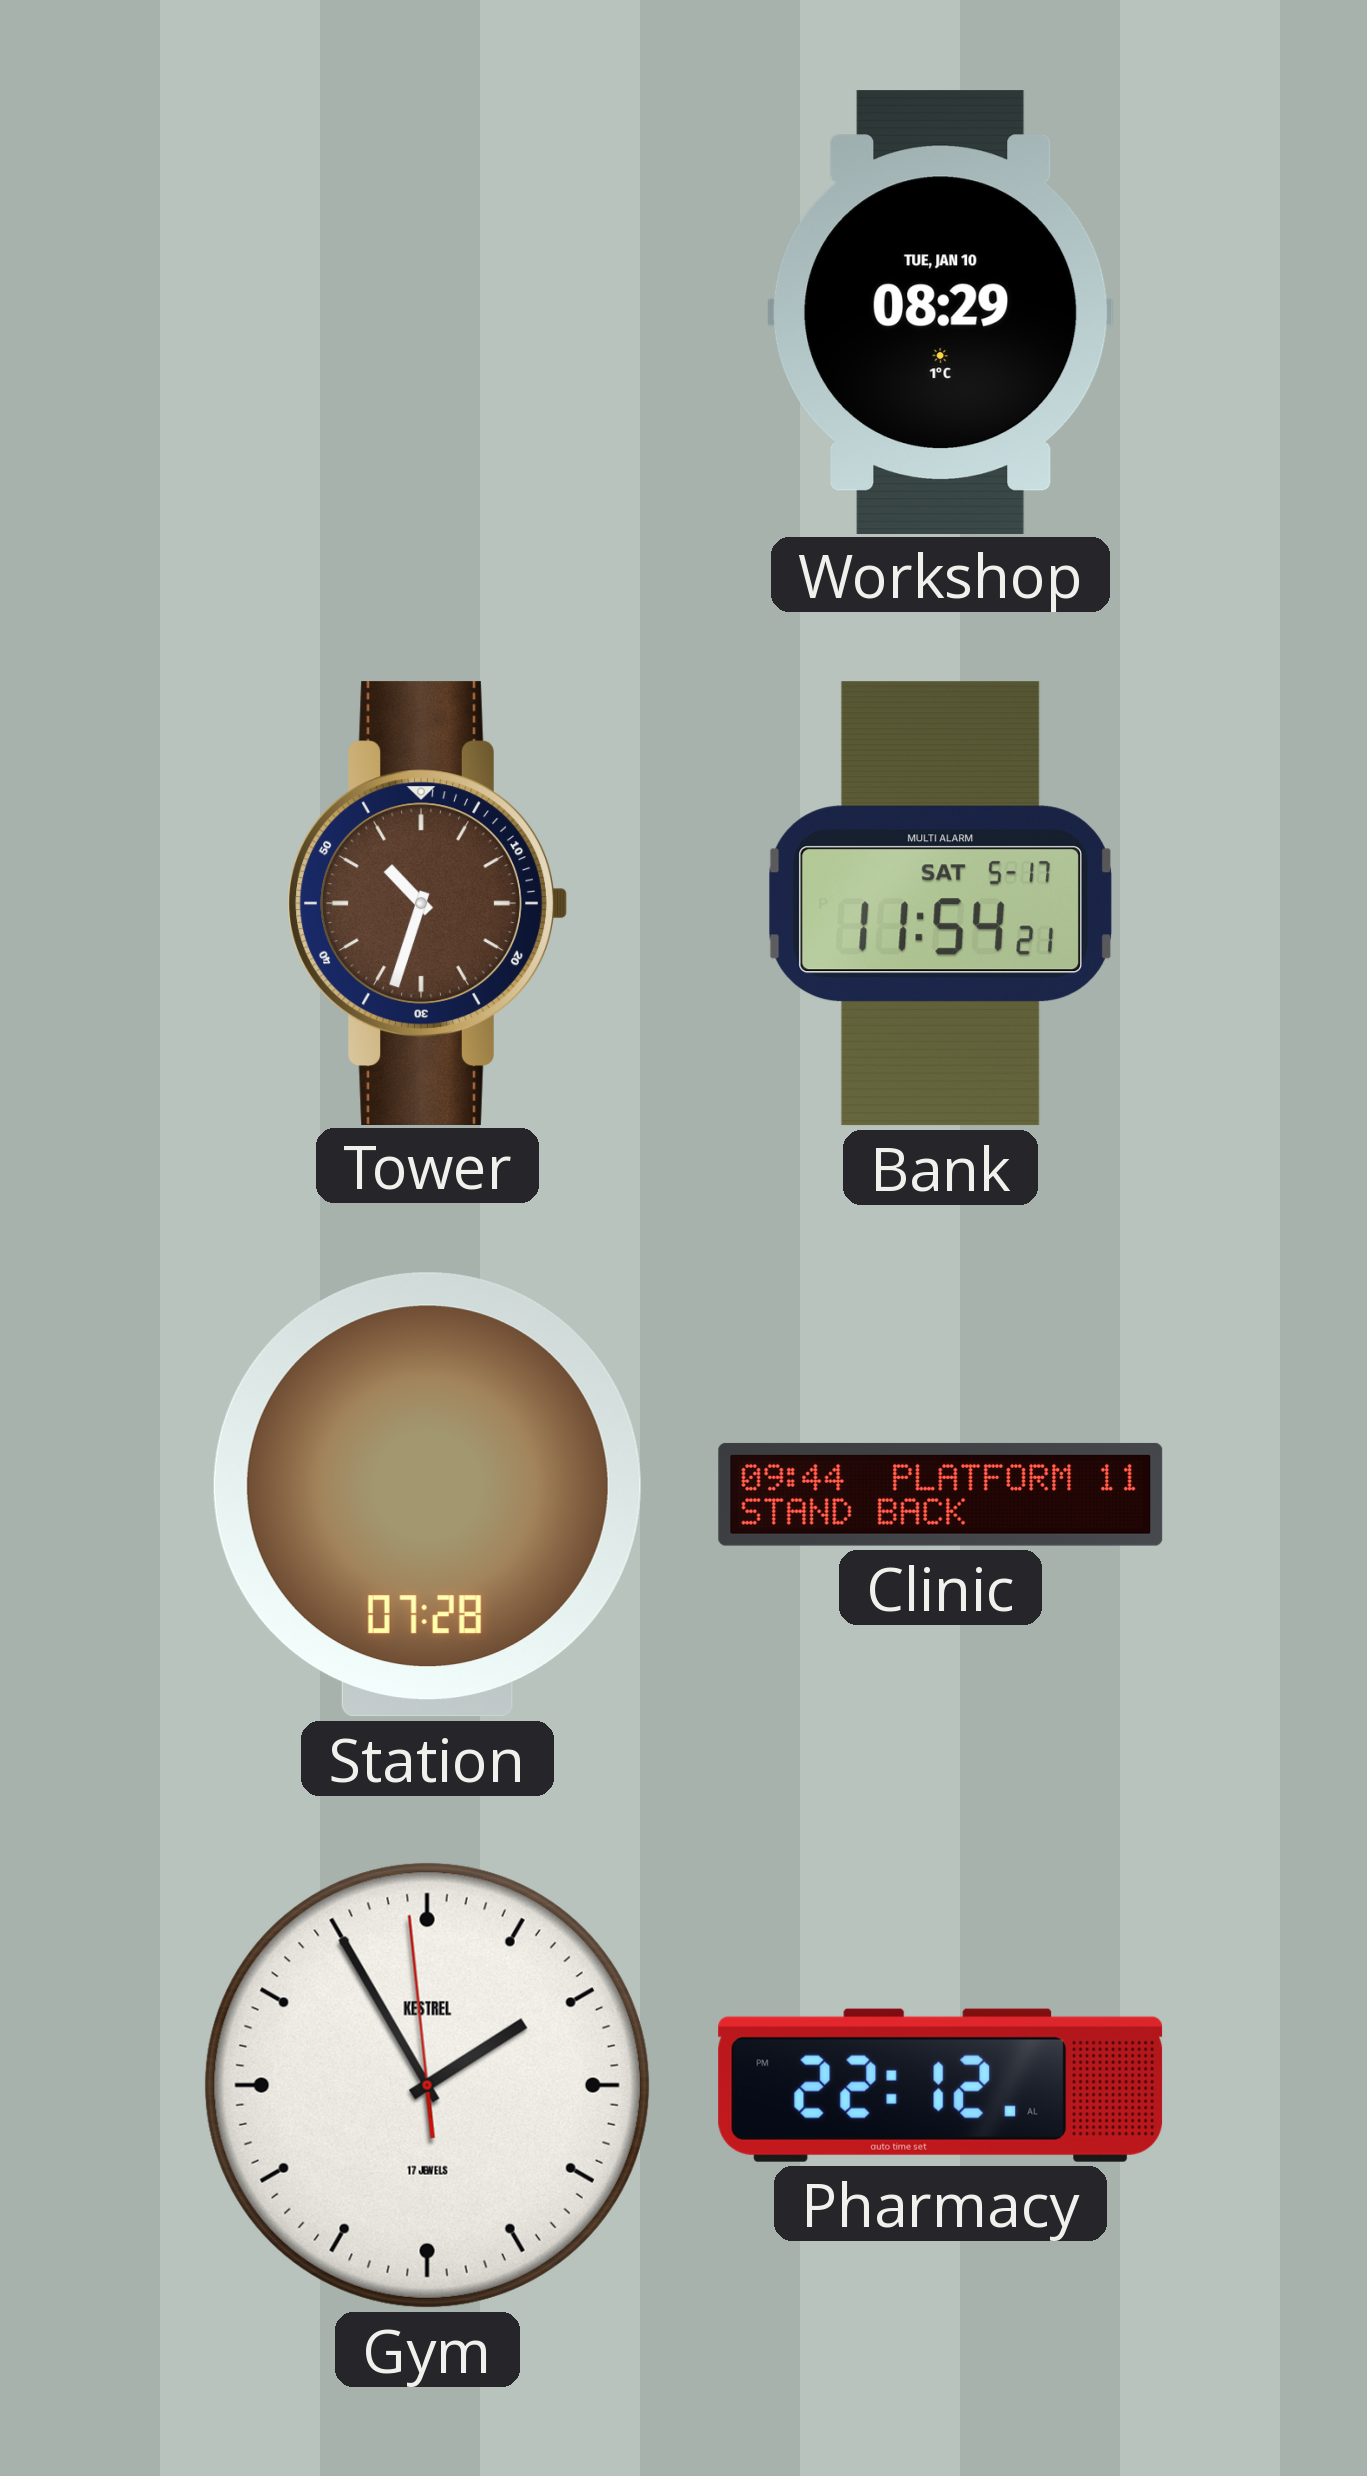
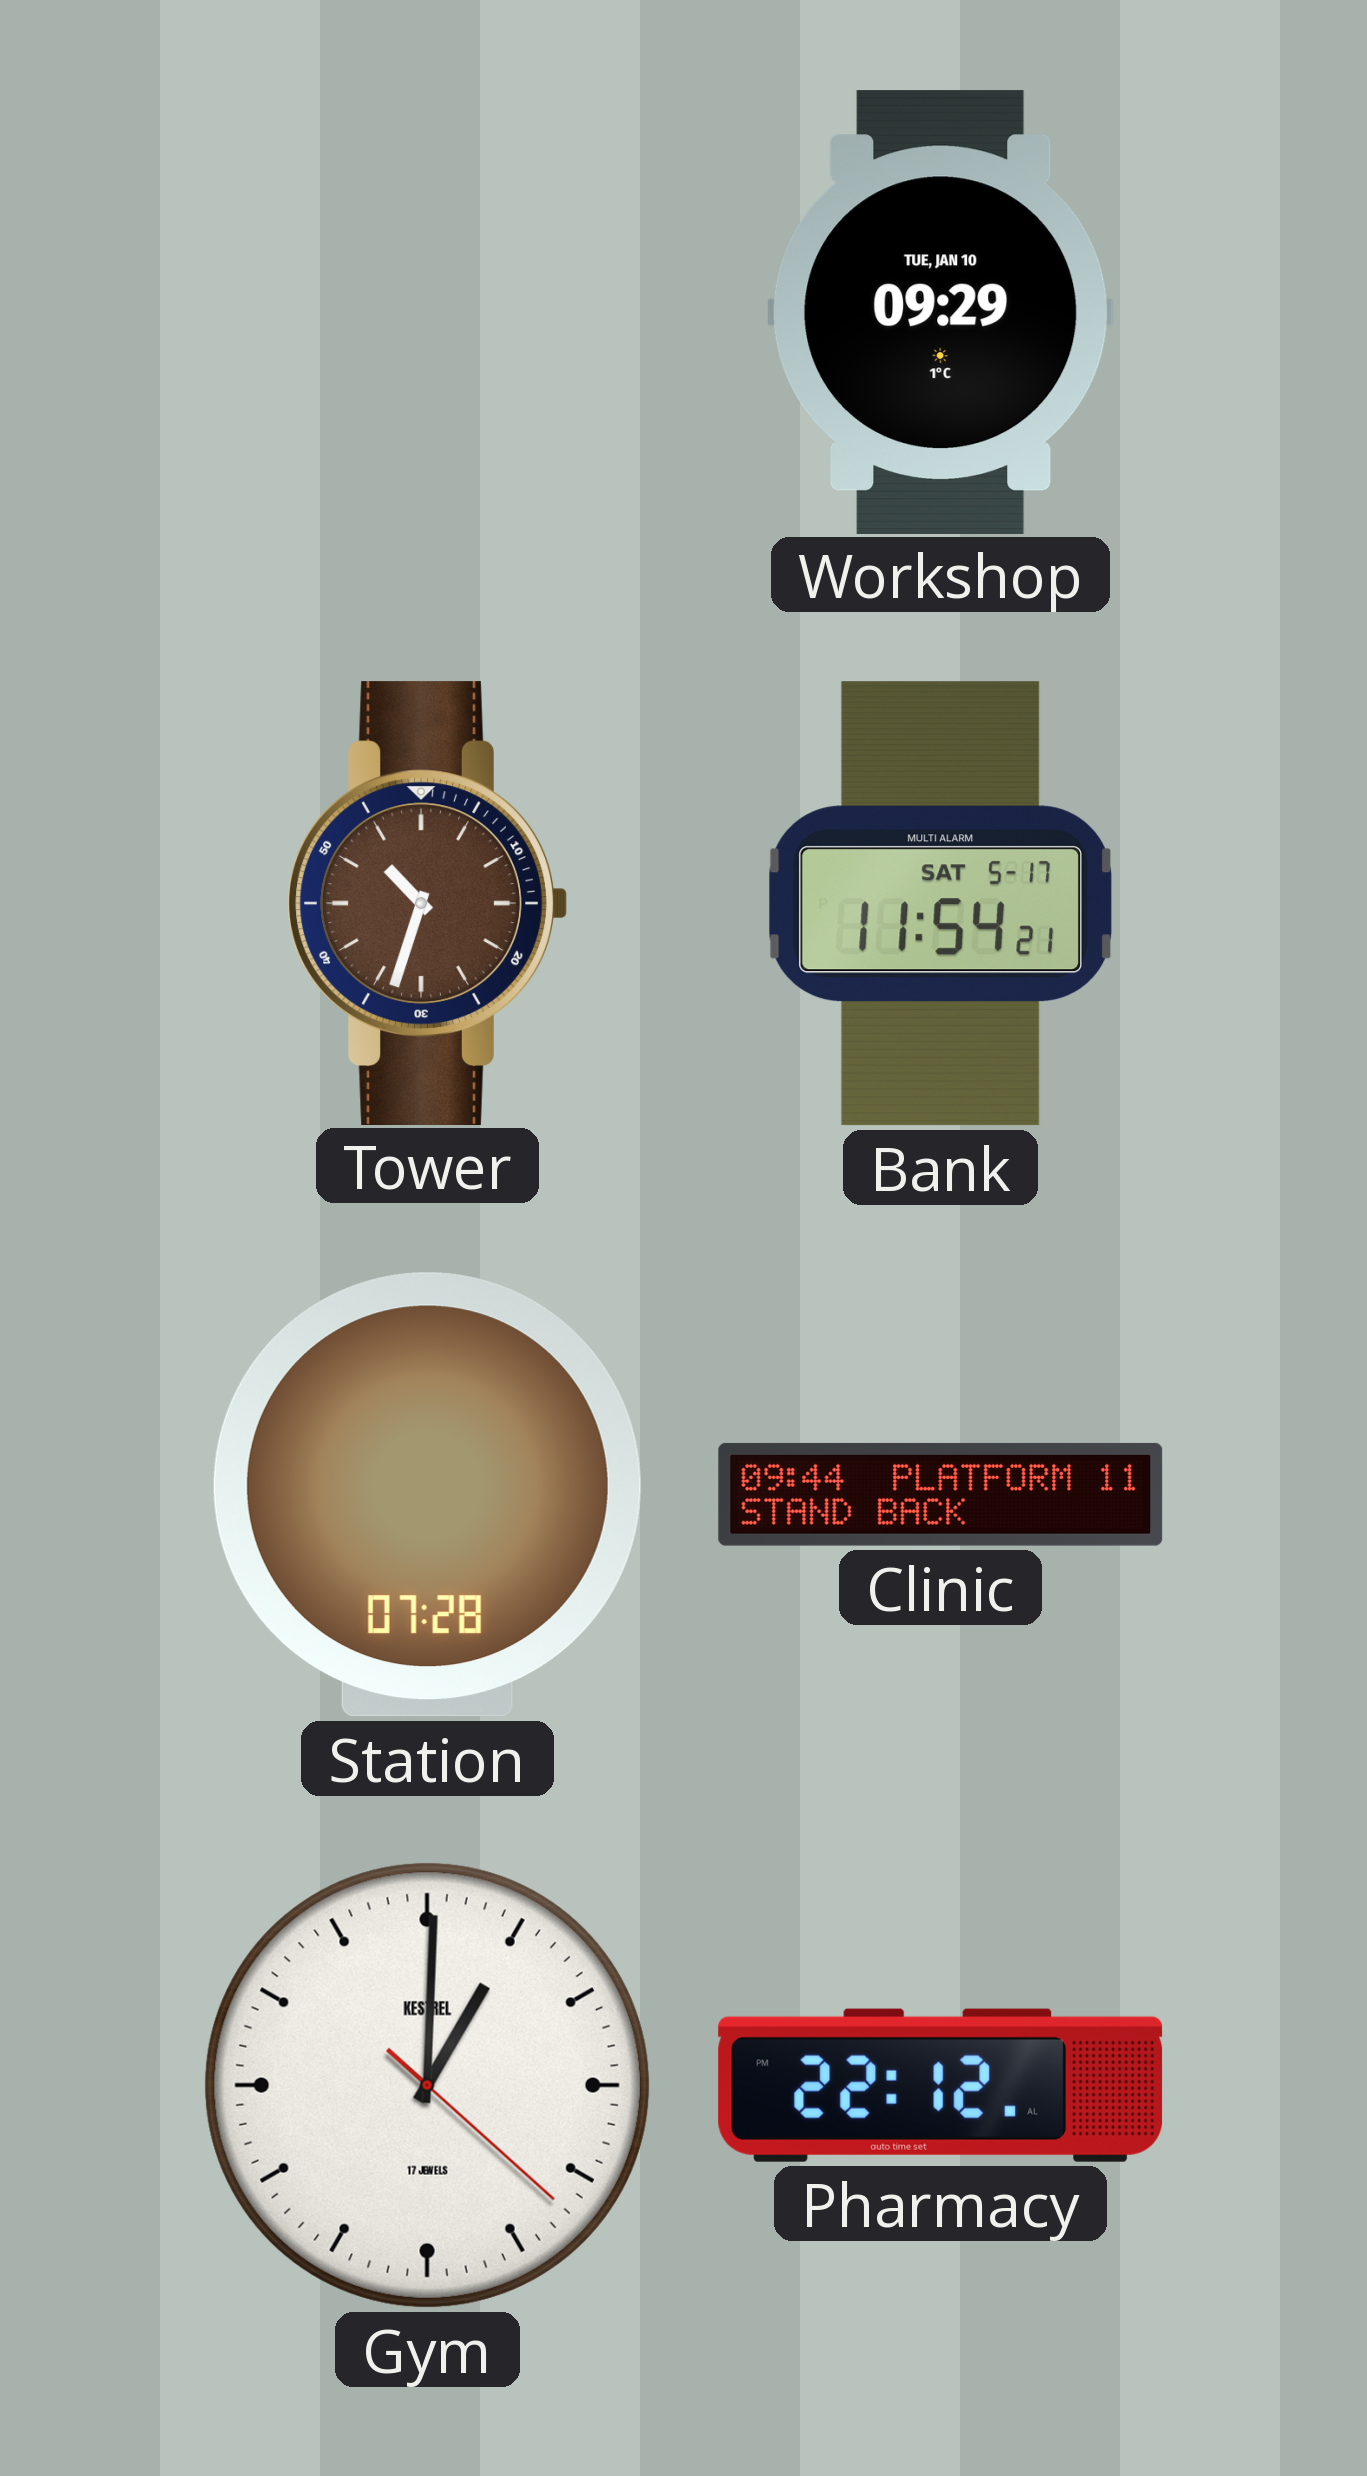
Workshop: 08:29 -> 09:29
Gym: 1:54 -> 1:00
